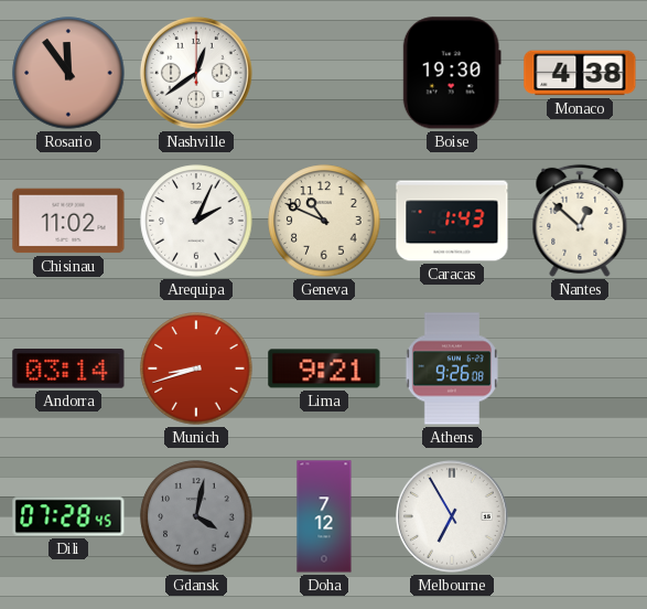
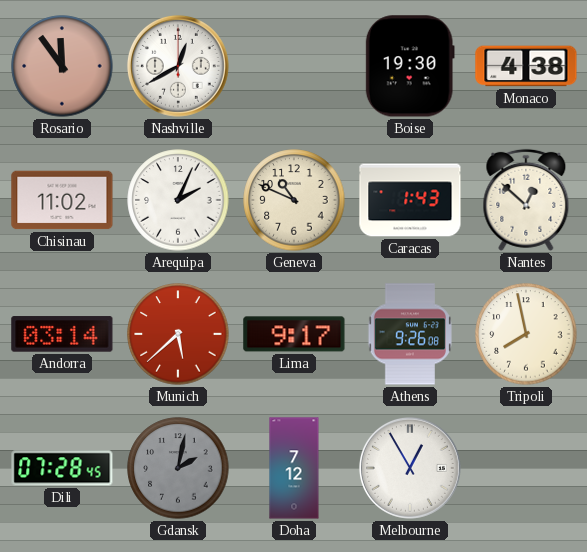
Nashville: 12:39 -> 12:40
Munich: 8:42 -> 5:38
Lima: 9:21 -> 9:17
Tripoli: none -> 7:58
Gdansk: 4:02 -> 2:02
Melbourne: 6:55 -> 12:55
